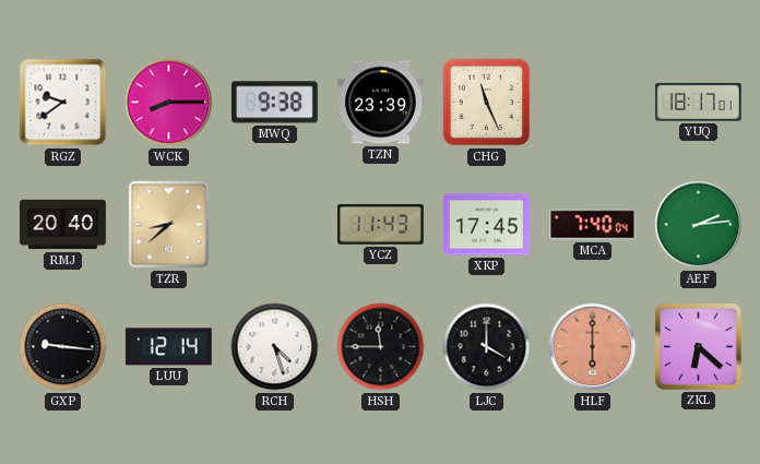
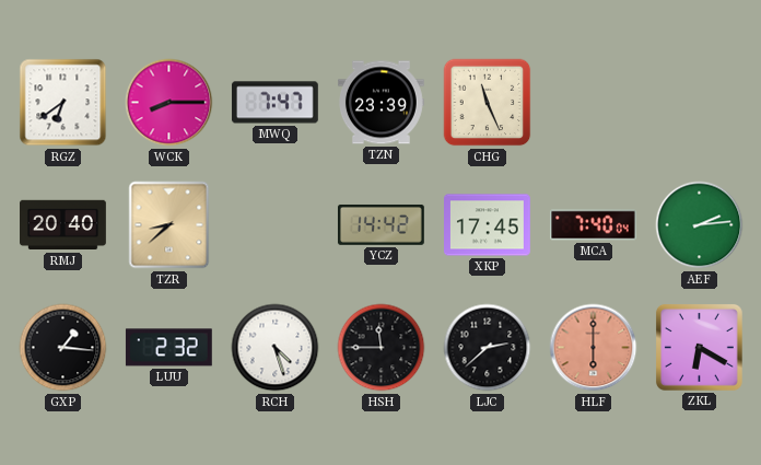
RGZ: 9:39 -> 6:39
MWQ: 9:38 -> 7:47
YUQ: 18:17 -> none
YCZ: 11:43 -> 14:42
GXP: 9:16 -> 1:16
LUU: 12:14 -> 2:32
LJC: 4:00 -> 2:38
ZKL: 6:22 -> 6:20
